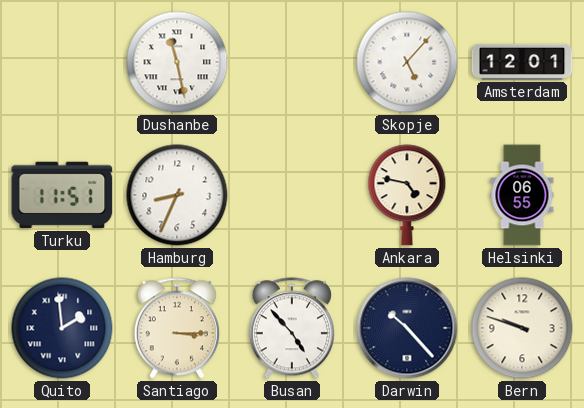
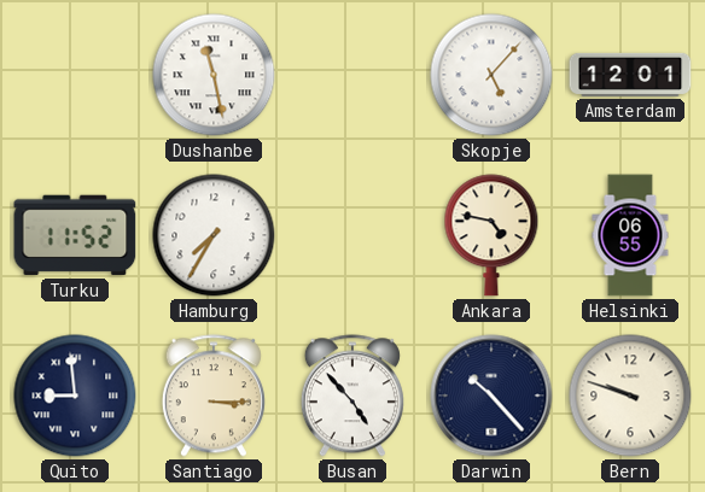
Turku: 11:51 -> 11:52
Hamburg: 8:34 -> 7:35
Quito: 1:59 -> 8:59
